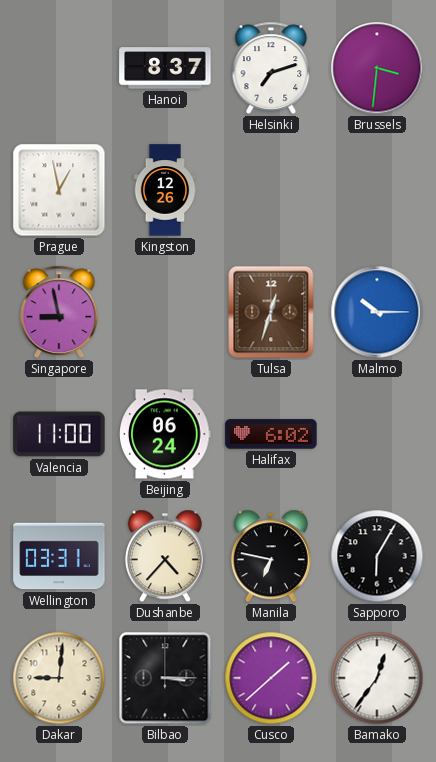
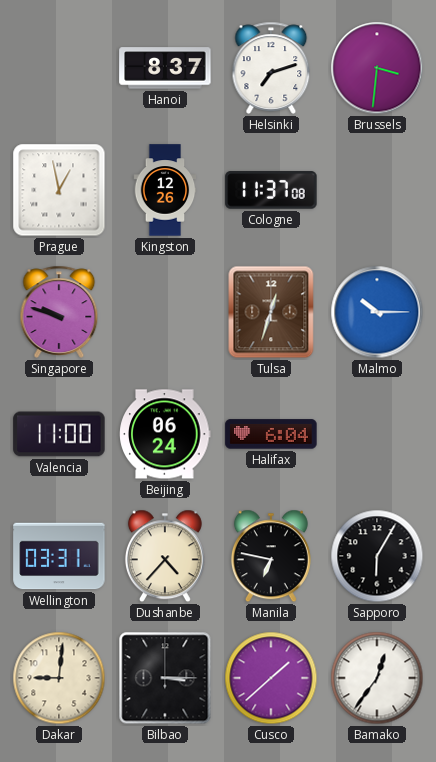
Cologne: none -> 11:37
Singapore: 8:58 -> 9:48
Halifax: 6:02 -> 6:04
